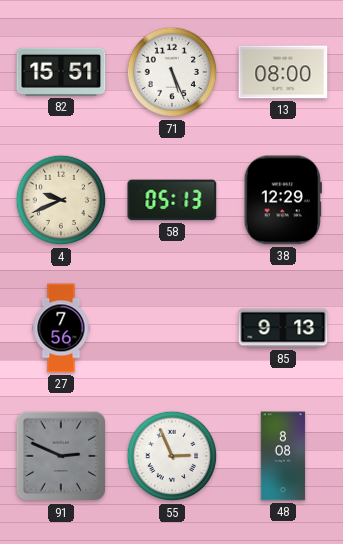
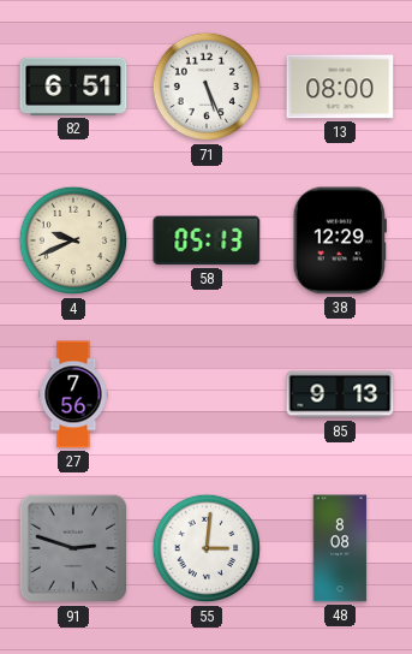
82: 15:51 -> 6:51
91: 2:49 -> 2:48
55: 2:56 -> 3:01
